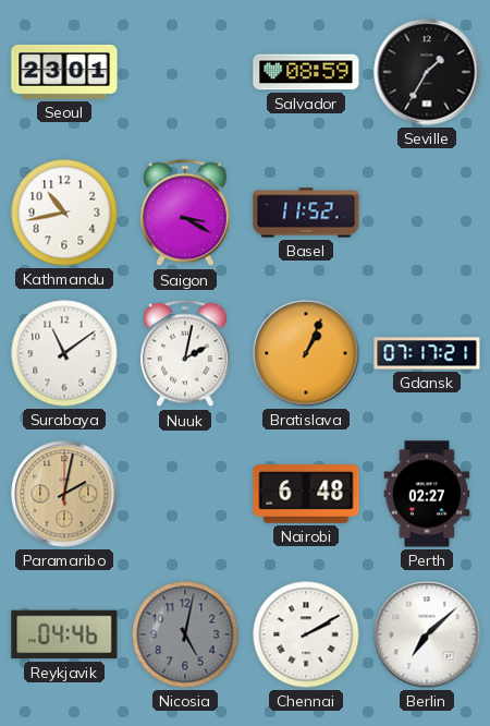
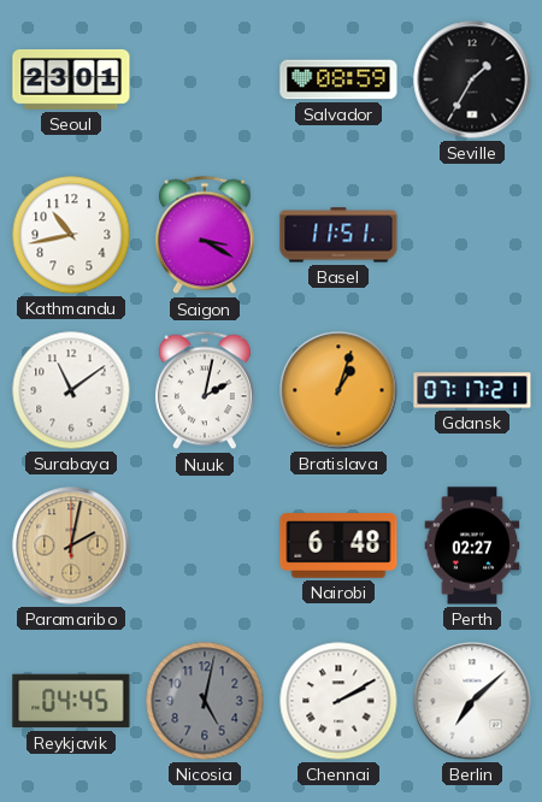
Basel: 11:52 -> 11:51
Bratislava: 1:04 -> 1:03
Reykjavik: 04:46 -> 04:45
